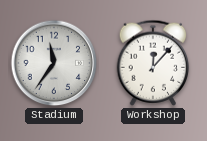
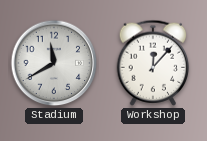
Stadium: 11:36 -> 11:40
